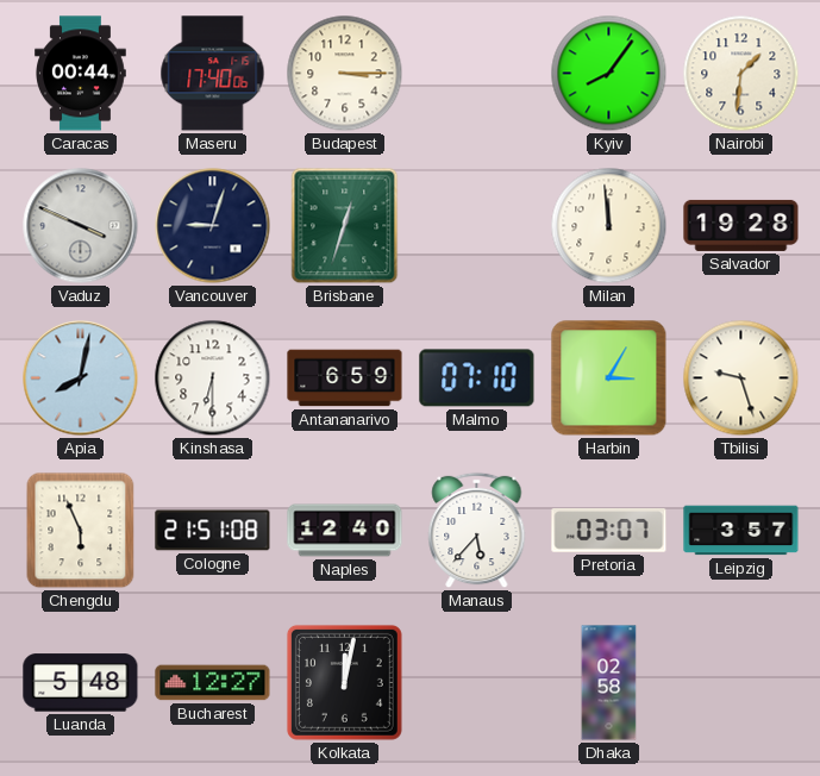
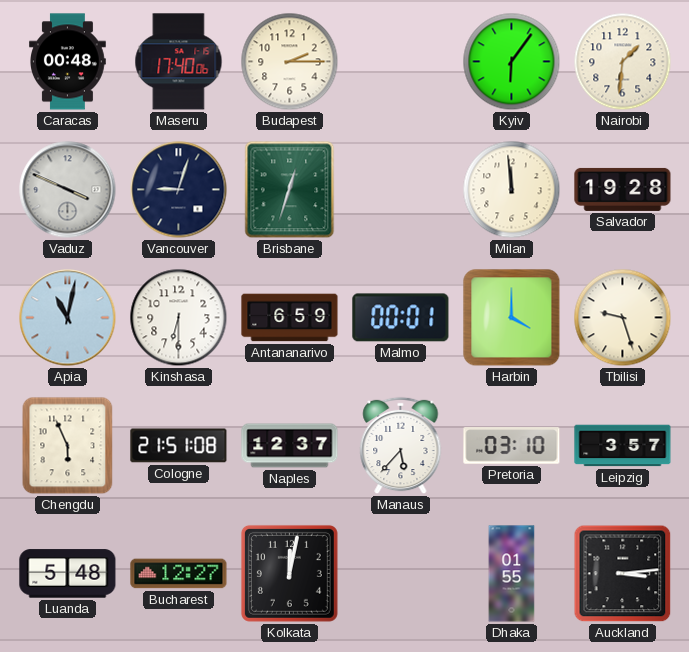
Caracas: 00:44 -> 00:48
Budapest: 3:15 -> 2:15
Kyiv: 8:06 -> 6:06
Apia: 8:02 -> 11:02
Malmo: 07:10 -> 00:01
Harbin: 3:05 -> 4:00
Naples: 12:40 -> 12:37
Pretoria: 03:07 -> 03:10
Dhaka: 02:58 -> 01:55
Auckland: none -> 3:14
